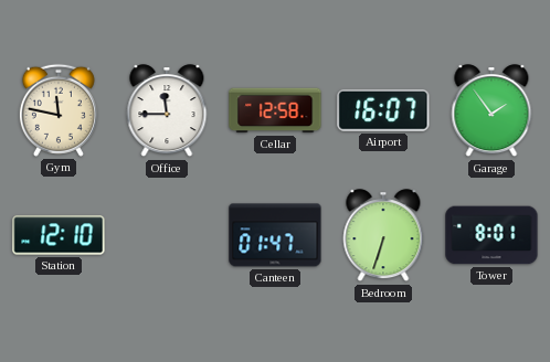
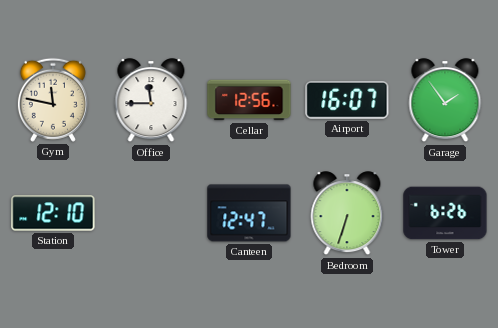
Cellar: 12:58 -> 12:56
Canteen: 01:47 -> 12:47
Tower: 8:01 -> 6:26
